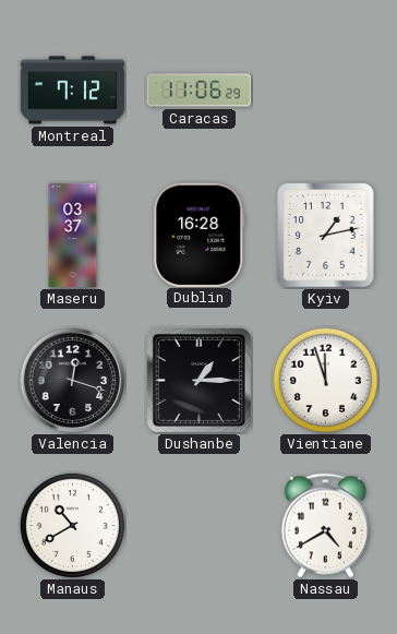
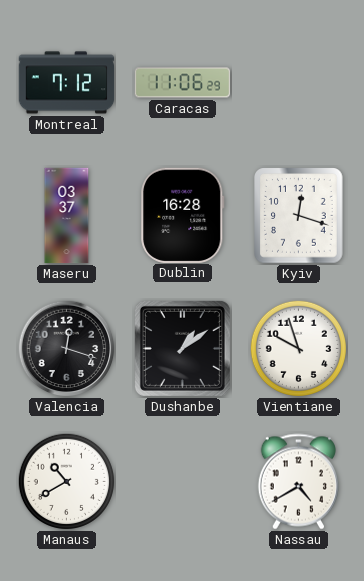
Kyiv: 1:13 -> 12:18
Dushanbe: 1:15 -> 1:09
Vientiane: 11:57 -> 9:57
